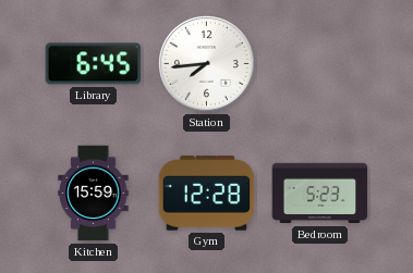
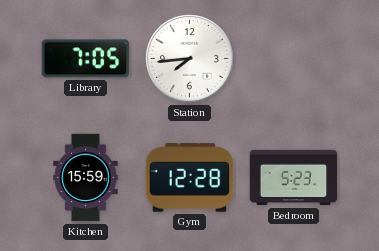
Library: 6:45 -> 7:05
